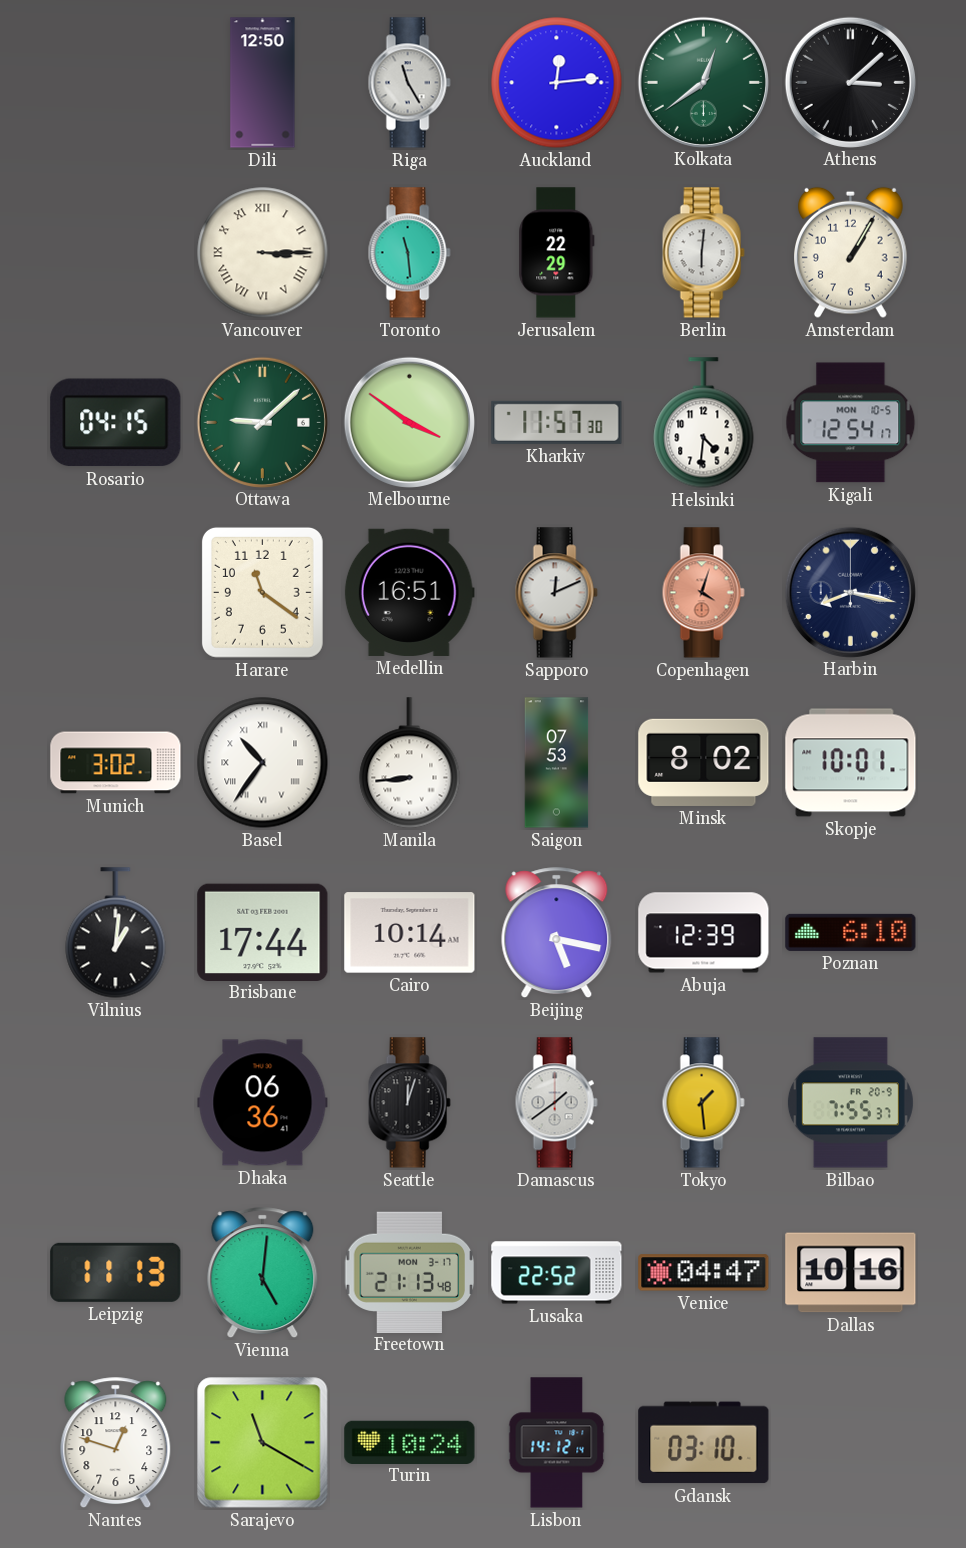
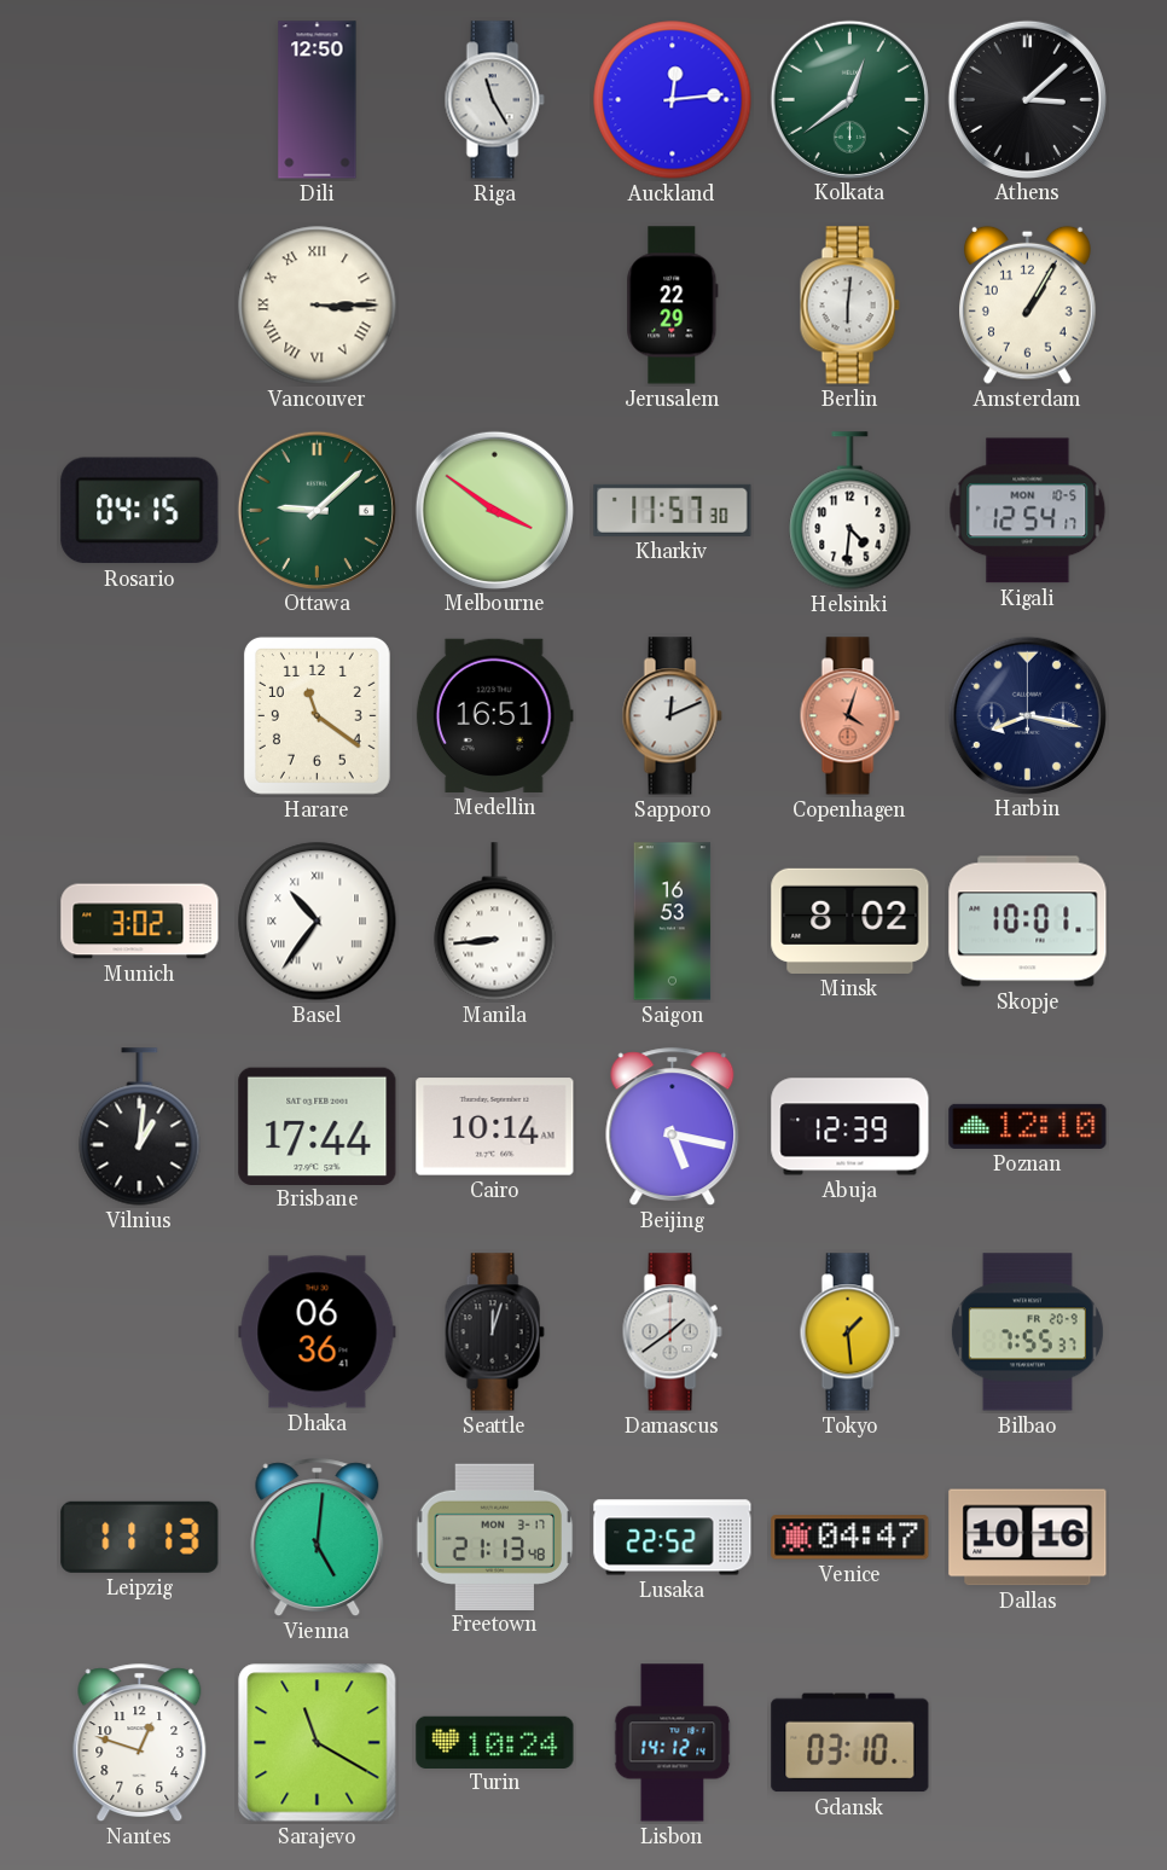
Toronto: 11:29 -> none
Saigon: 07:53 -> 16:53
Poznan: 6:10 -> 12:10
